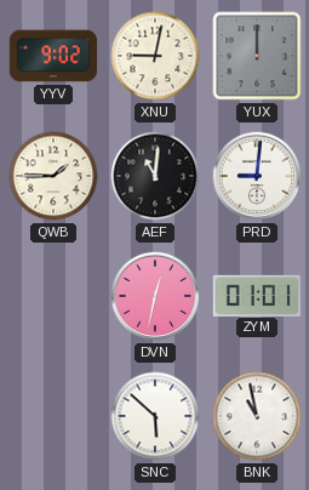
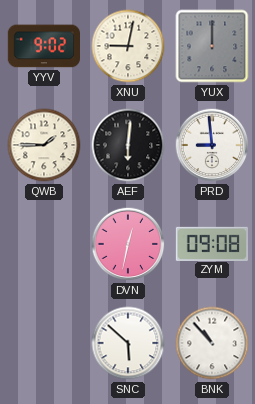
AEF: 11:01 -> 6:01
PRD: 9:01 -> 8:59
ZYM: 01:01 -> 09:08
BNK: 10:58 -> 10:53
